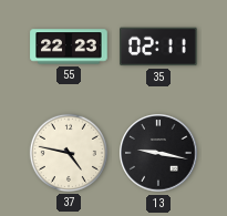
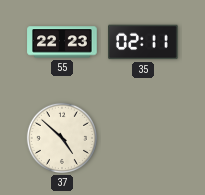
37: 4:47 -> 4:52
13: 9:17 -> none
